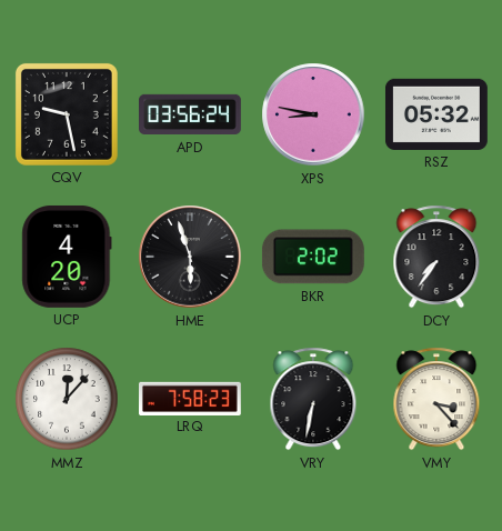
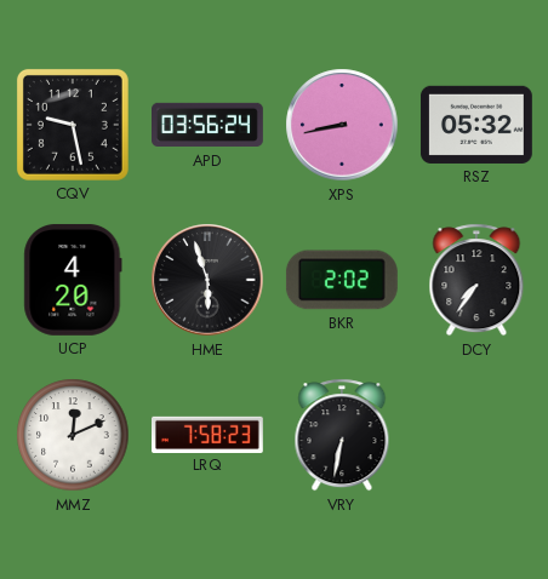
XPS: 8:47 -> 8:43
MMZ: 12:07 -> 12:11
VMY: 3:23 -> none
